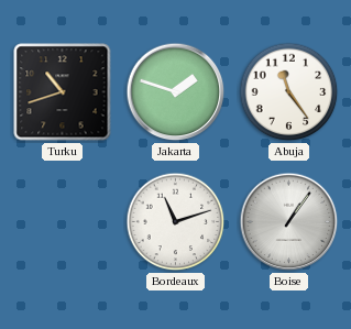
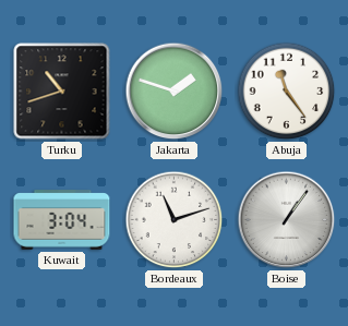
Kuwait: none -> 3:04
